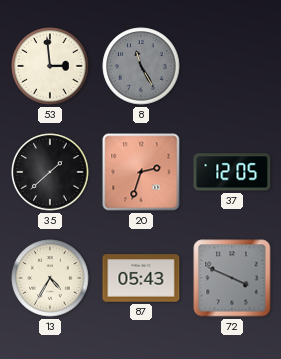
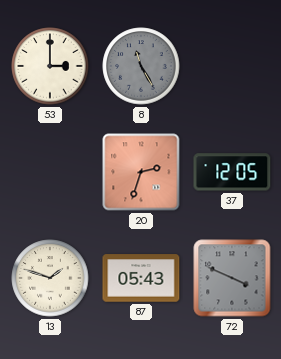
53: 2:59 -> 3:00
35: 1:38 -> none
13: 4:35 -> 1:48
